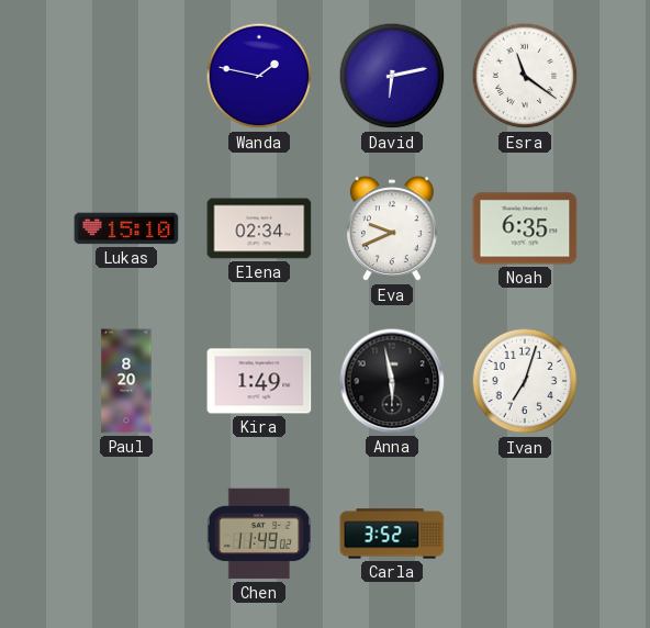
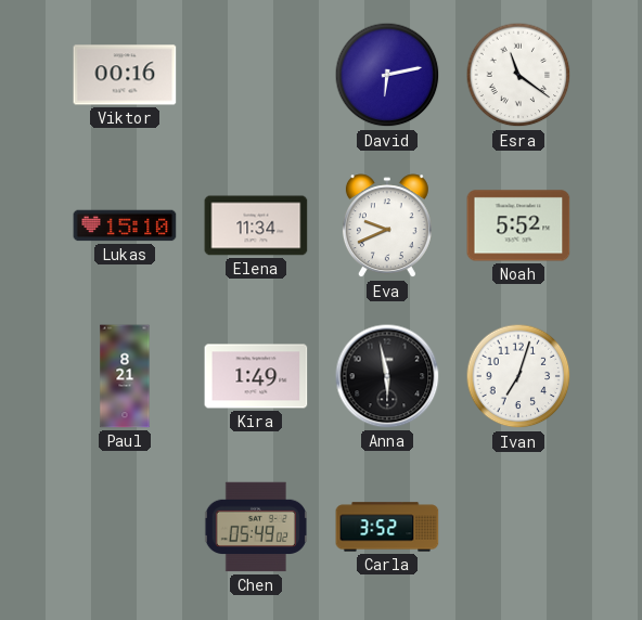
Viktor: none -> 00:16
Wanda: 1:47 -> none
Elena: 02:34 -> 11:34
Noah: 6:35 -> 5:52
Paul: 8:20 -> 8:21
Chen: 11:49 -> 05:49
